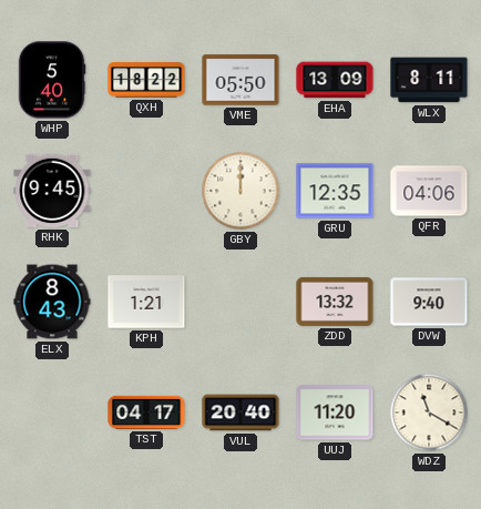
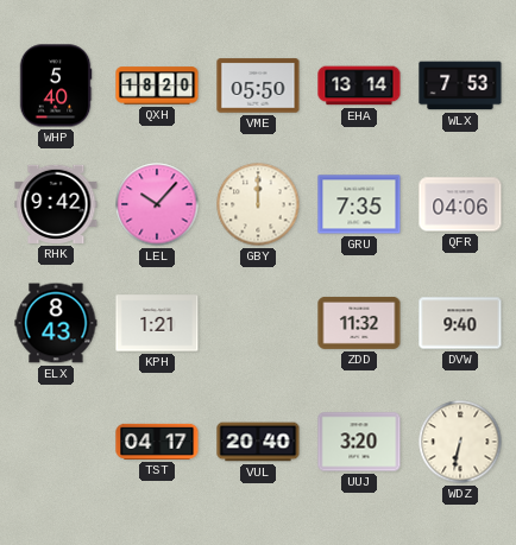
QXH: 18:22 -> 18:20
EHA: 13:09 -> 13:14
WLX: 8:11 -> 7:53
RHK: 9:45 -> 9:42
LEL: none -> 10:07
GRU: 12:35 -> 7:35
ZDD: 13:32 -> 11:32
UUJ: 11:20 -> 3:20
WDZ: 11:20 -> 6:32
